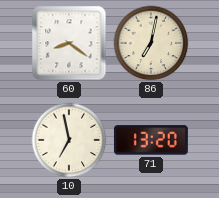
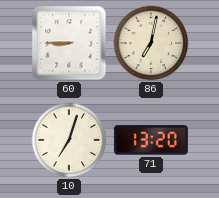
60: 8:21 -> 8:45
10: 6:58 -> 7:03
